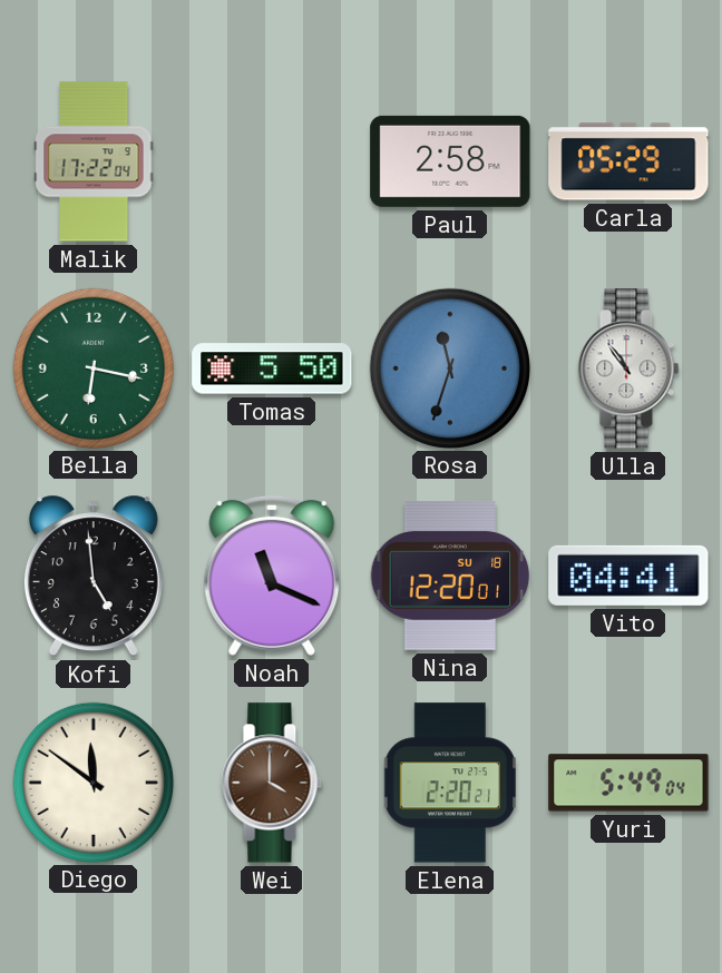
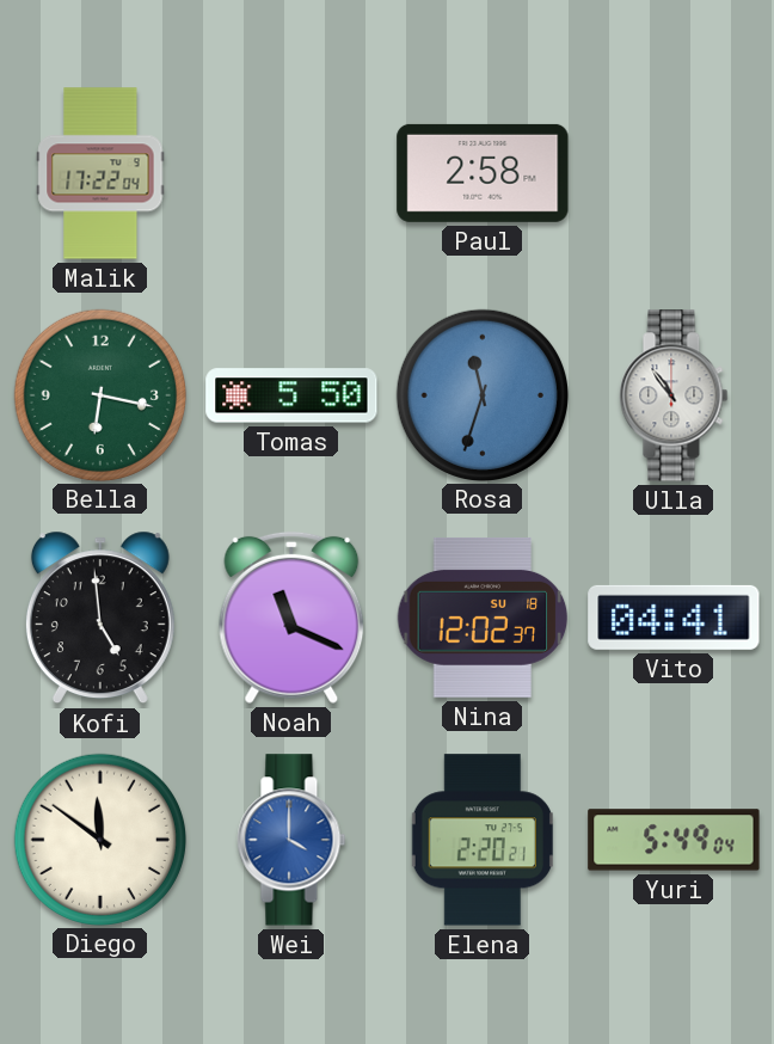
Carla: 05:29 -> none
Nina: 12:20 -> 12:02
Wei dial: brown -> blue
